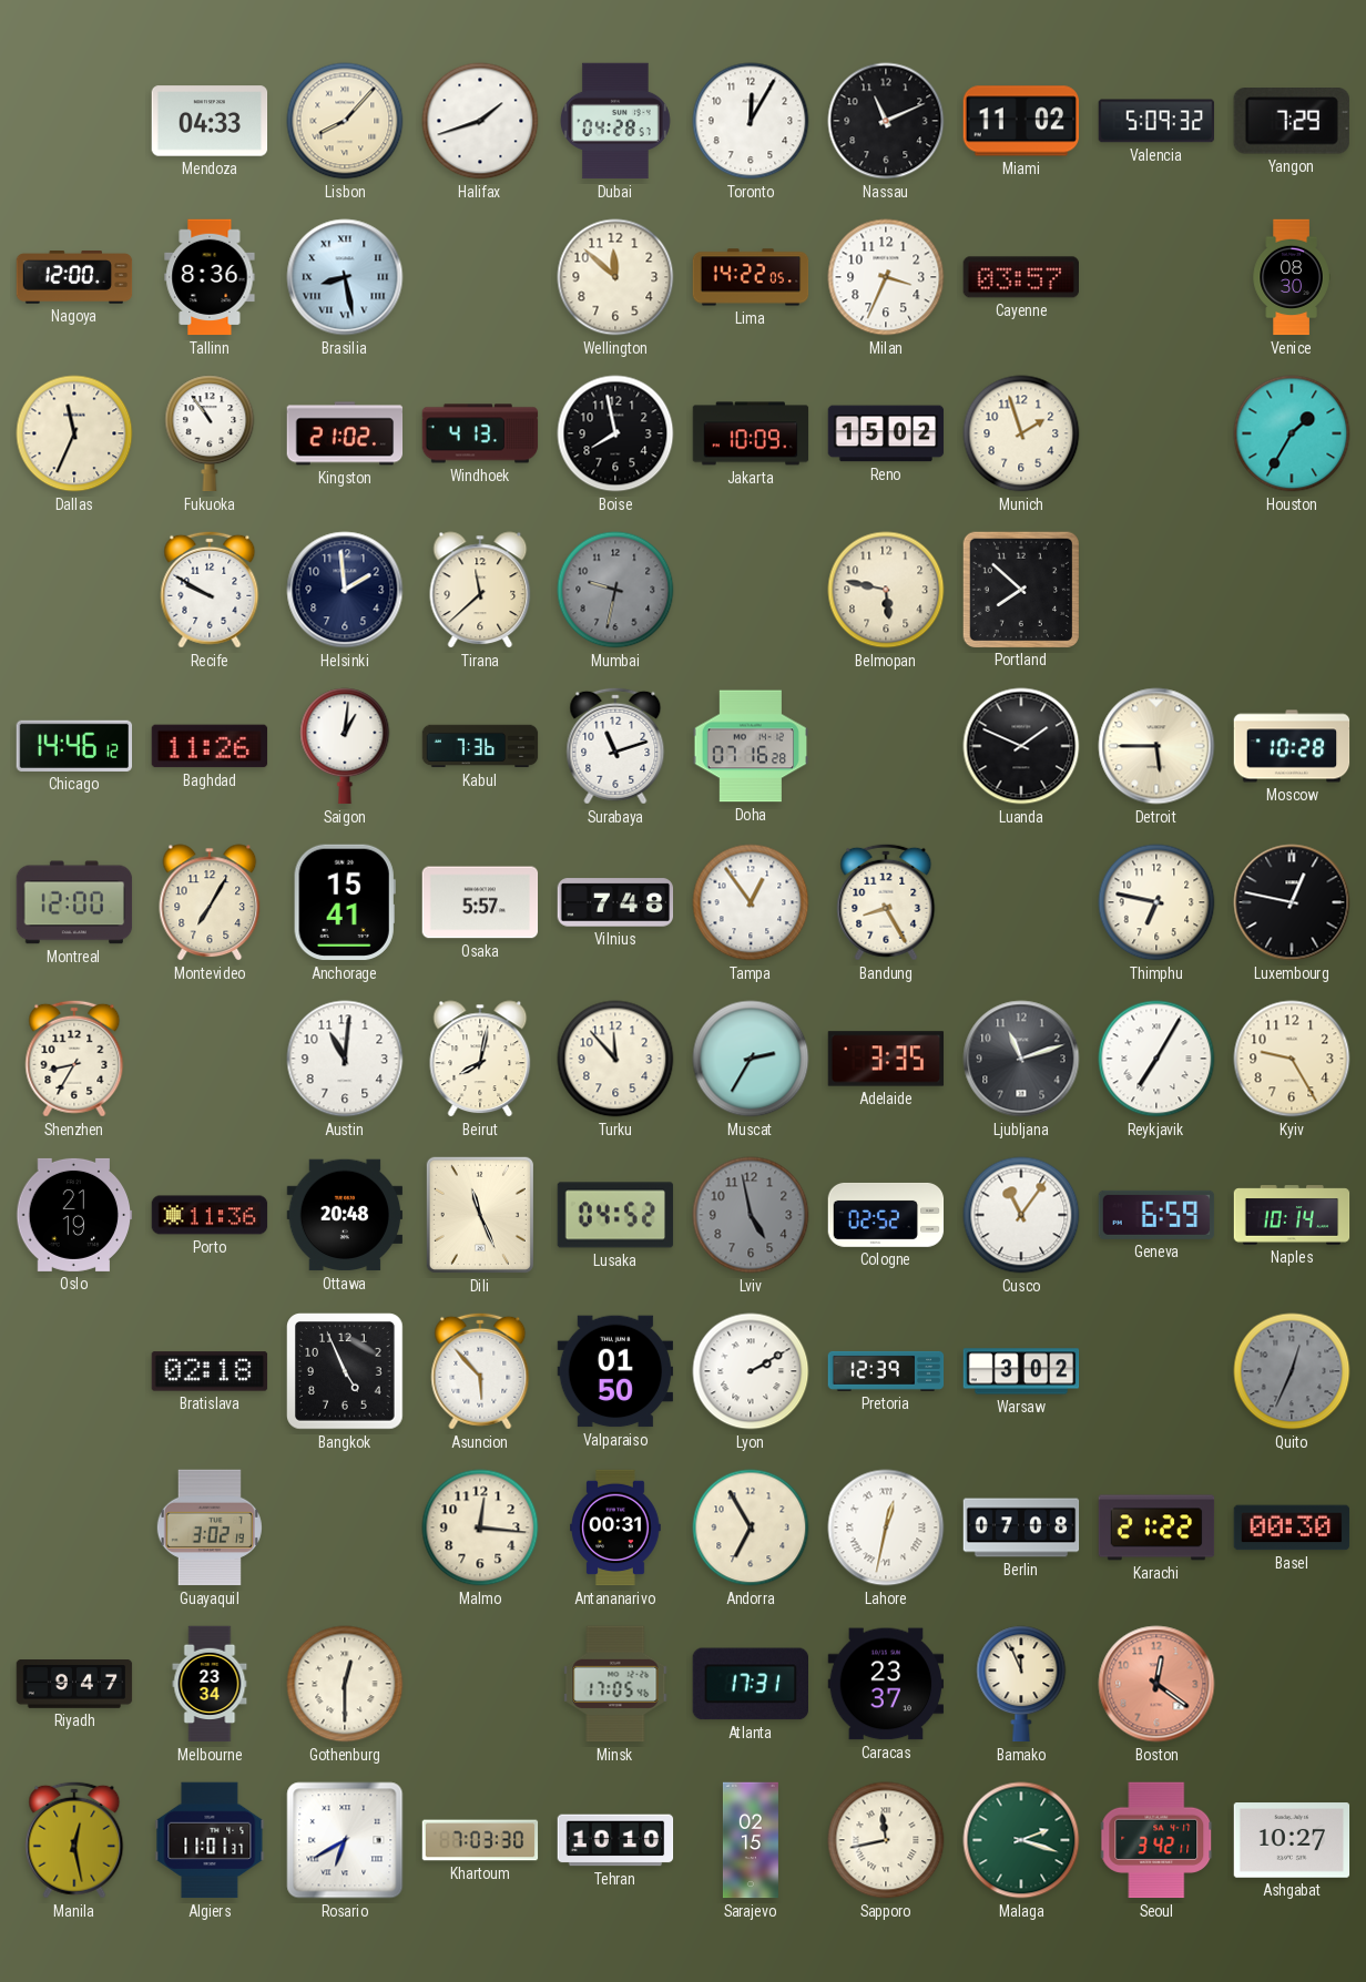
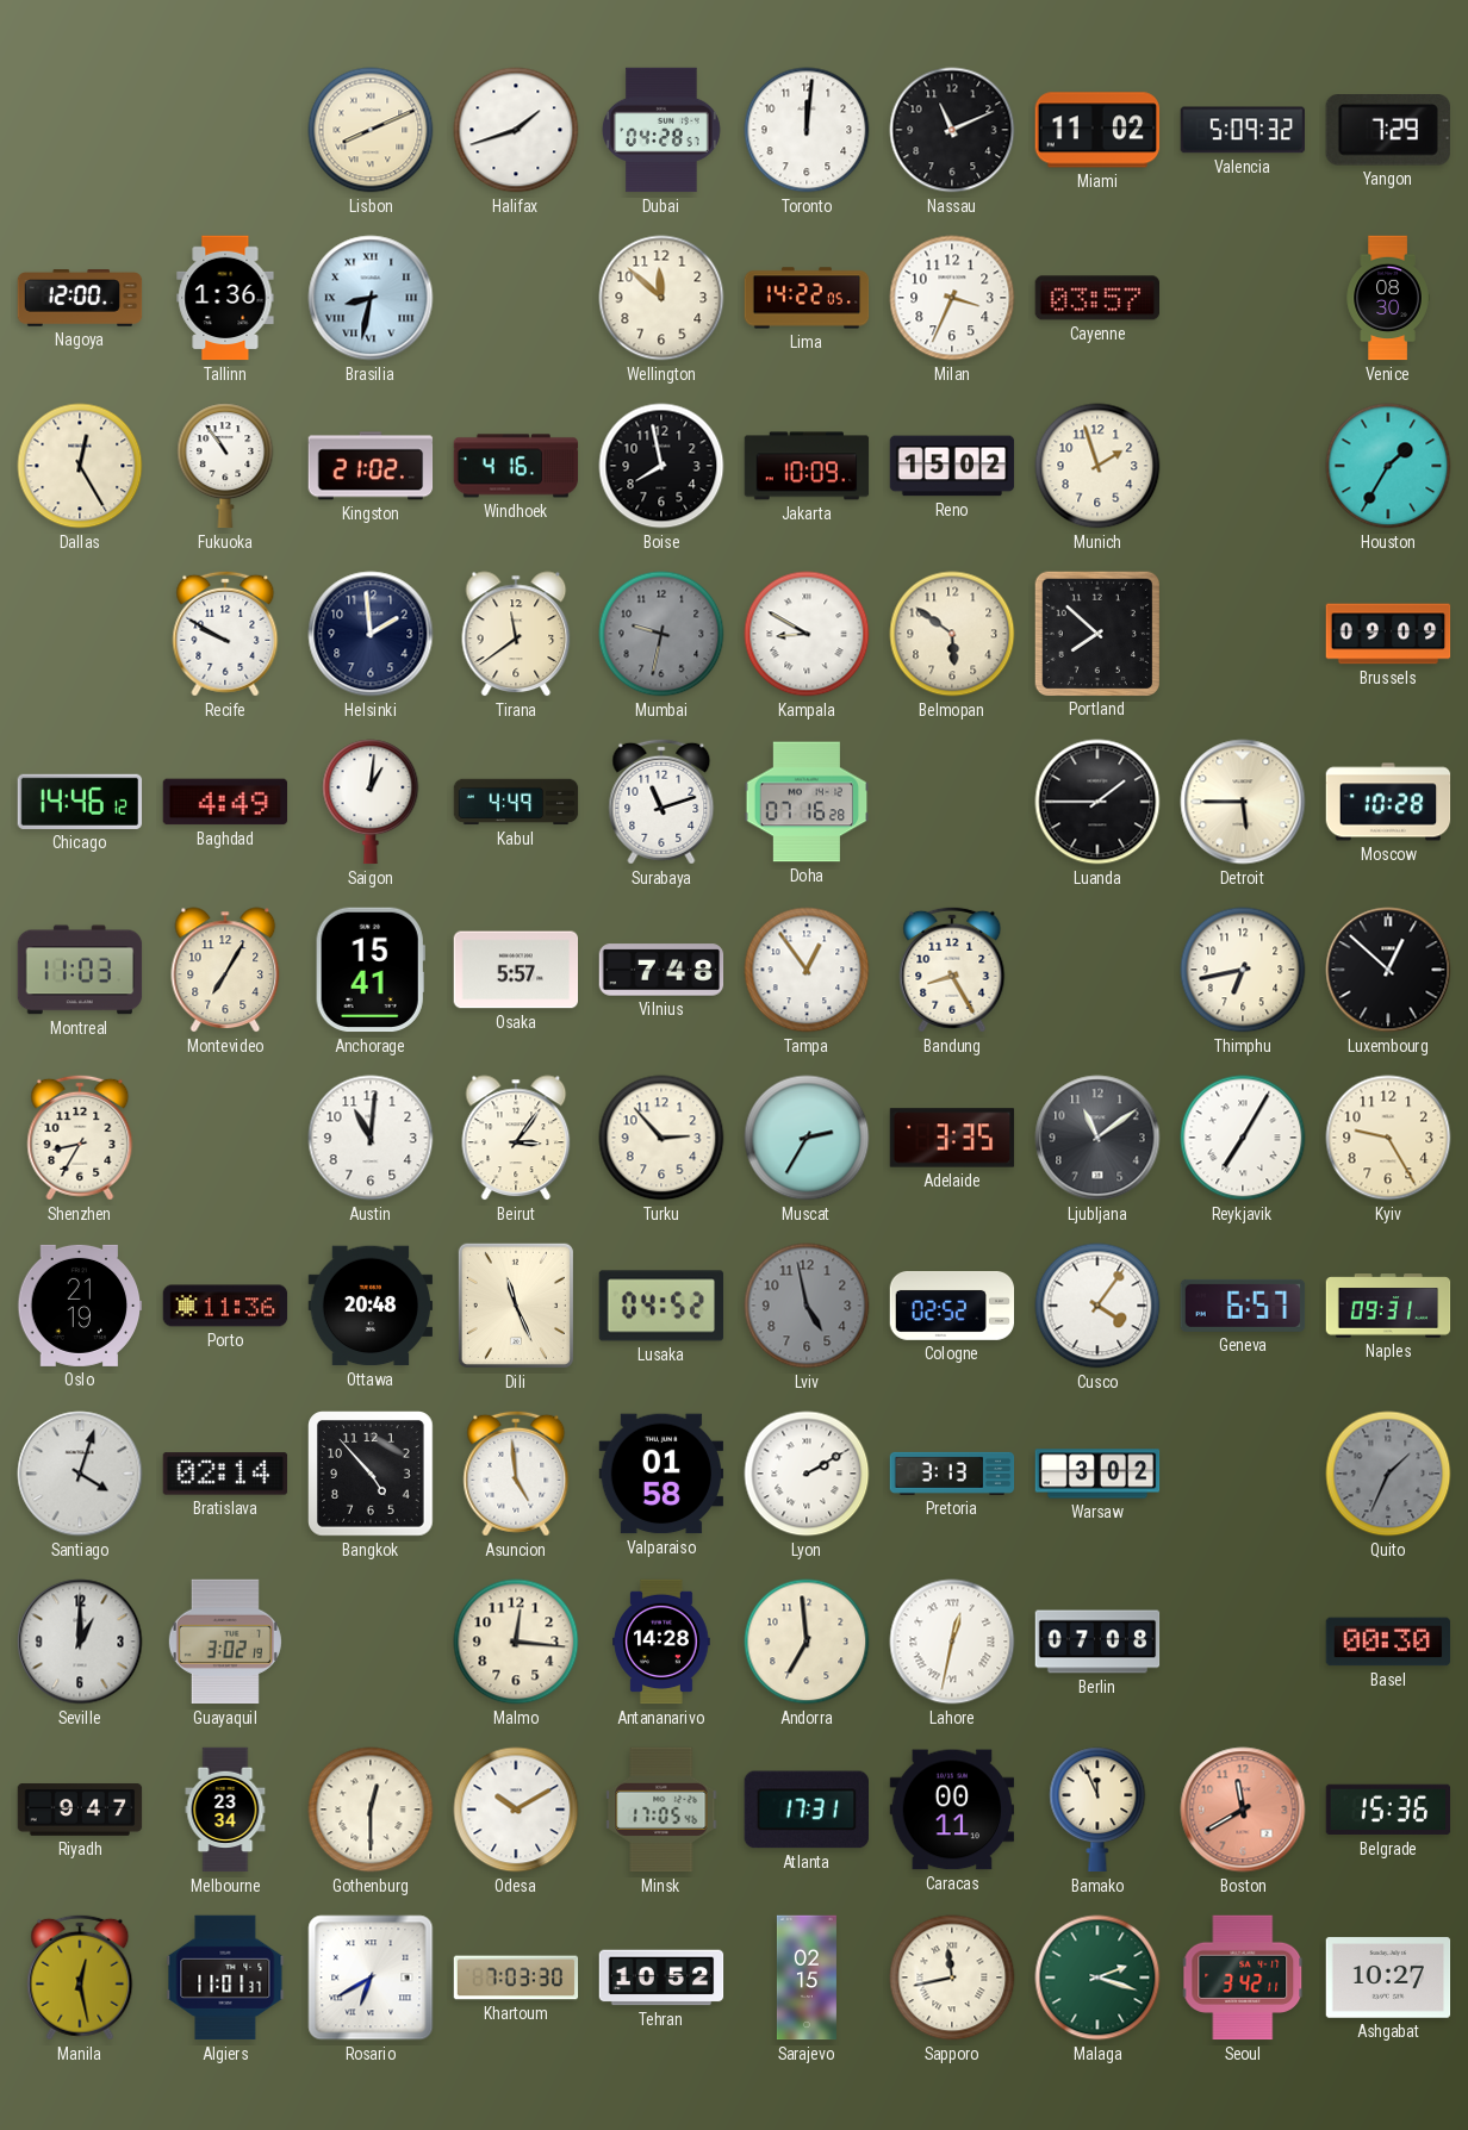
Mendoza: 04:33 -> none
Lisbon: 8:07 -> 8:11
Toronto: 12:05 -> 12:01
Tallinn: 8:36 -> 1:36
Brasilia: 8:28 -> 8:32
Dallas: 11:34 -> 12:25
Windhoek: 4:13 -> 4:16
Tirana: 11:38 -> 11:39
Kampala: none -> 8:50
Belmopan: 5:47 -> 5:51
Brussels: none -> 09:09
Baghdad: 11:26 -> 4:49
Kabul: 7:36 -> 4:49
Luanda: 1:49 -> 1:45
Montreal: 12:00 -> 11:03
Thimphu: 6:47 -> 6:43
Luxembourg: 12:47 -> 12:52
Beirut: 8:02 -> 3:06
Turku: 11:53 -> 2:53
Ljubljana: 11:12 -> 11:09
Cusco: 11:06 -> 4:06
Geneva: 6:59 -> 6:57
Naples: 10:14 -> 09:31
Santiago: none -> 4:03
Bratislava: 02:18 -> 02:14
Bangkok: 4:56 -> 4:53
Asuncion: 5:53 -> 4:59
Valparaiso: 01:50 -> 01:58
Pretoria: 12:39 -> 3:13
Quito: 12:34 -> 1:34
Seville: none -> 1:00
Antananarivo: 00:31 -> 14:28
Andorra: 6:55 -> 6:59
Karachi: 21:22 -> none
Odesa: none -> 10:10
Caracas: 23:37 -> 00:11
Boston: 12:21 -> 11:40
Belgrade: none -> 15:36
Tehran: 10:10 -> 10:52
